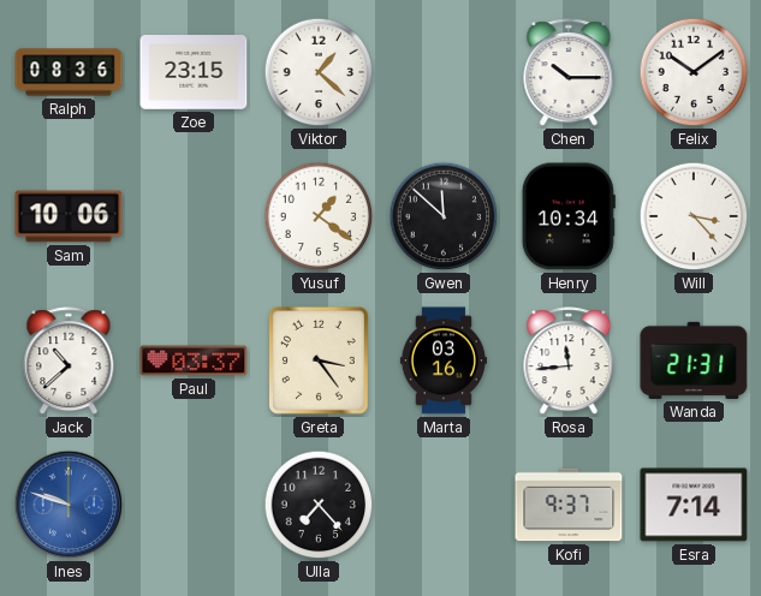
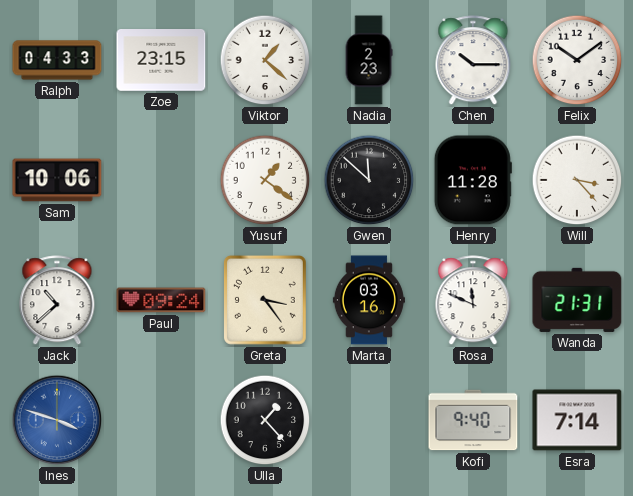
Ralph: 08:36 -> 04:33
Nadia: none -> 2:23
Henry: 10:34 -> 11:28
Paul: 03:37 -> 09:24
Rosa: 11:44 -> 11:49
Ines: 9:48 -> 3:48
Ulla: 7:23 -> 1:23
Kofi: 9:37 -> 9:40
